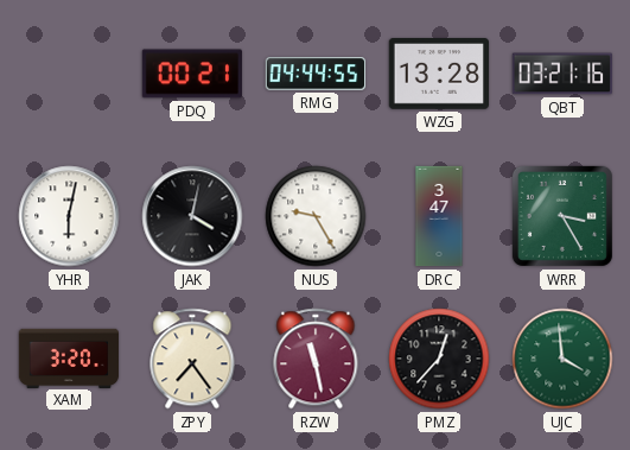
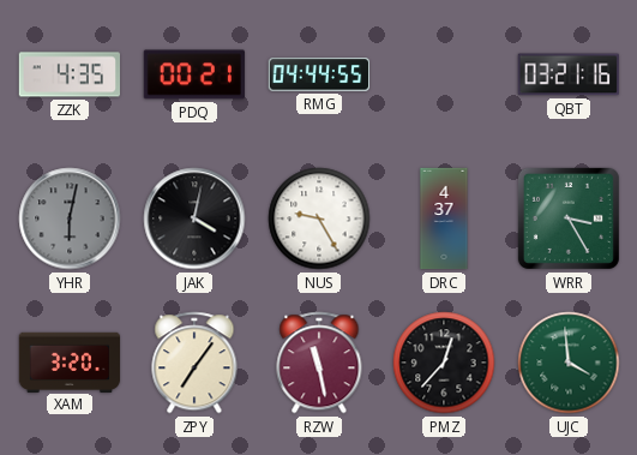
ZZK: none -> 4:35
WZG: 13:28 -> none
YHR dial: white -> grey
DRC: 3:47 -> 4:37
ZPY: 7:24 -> 7:06
